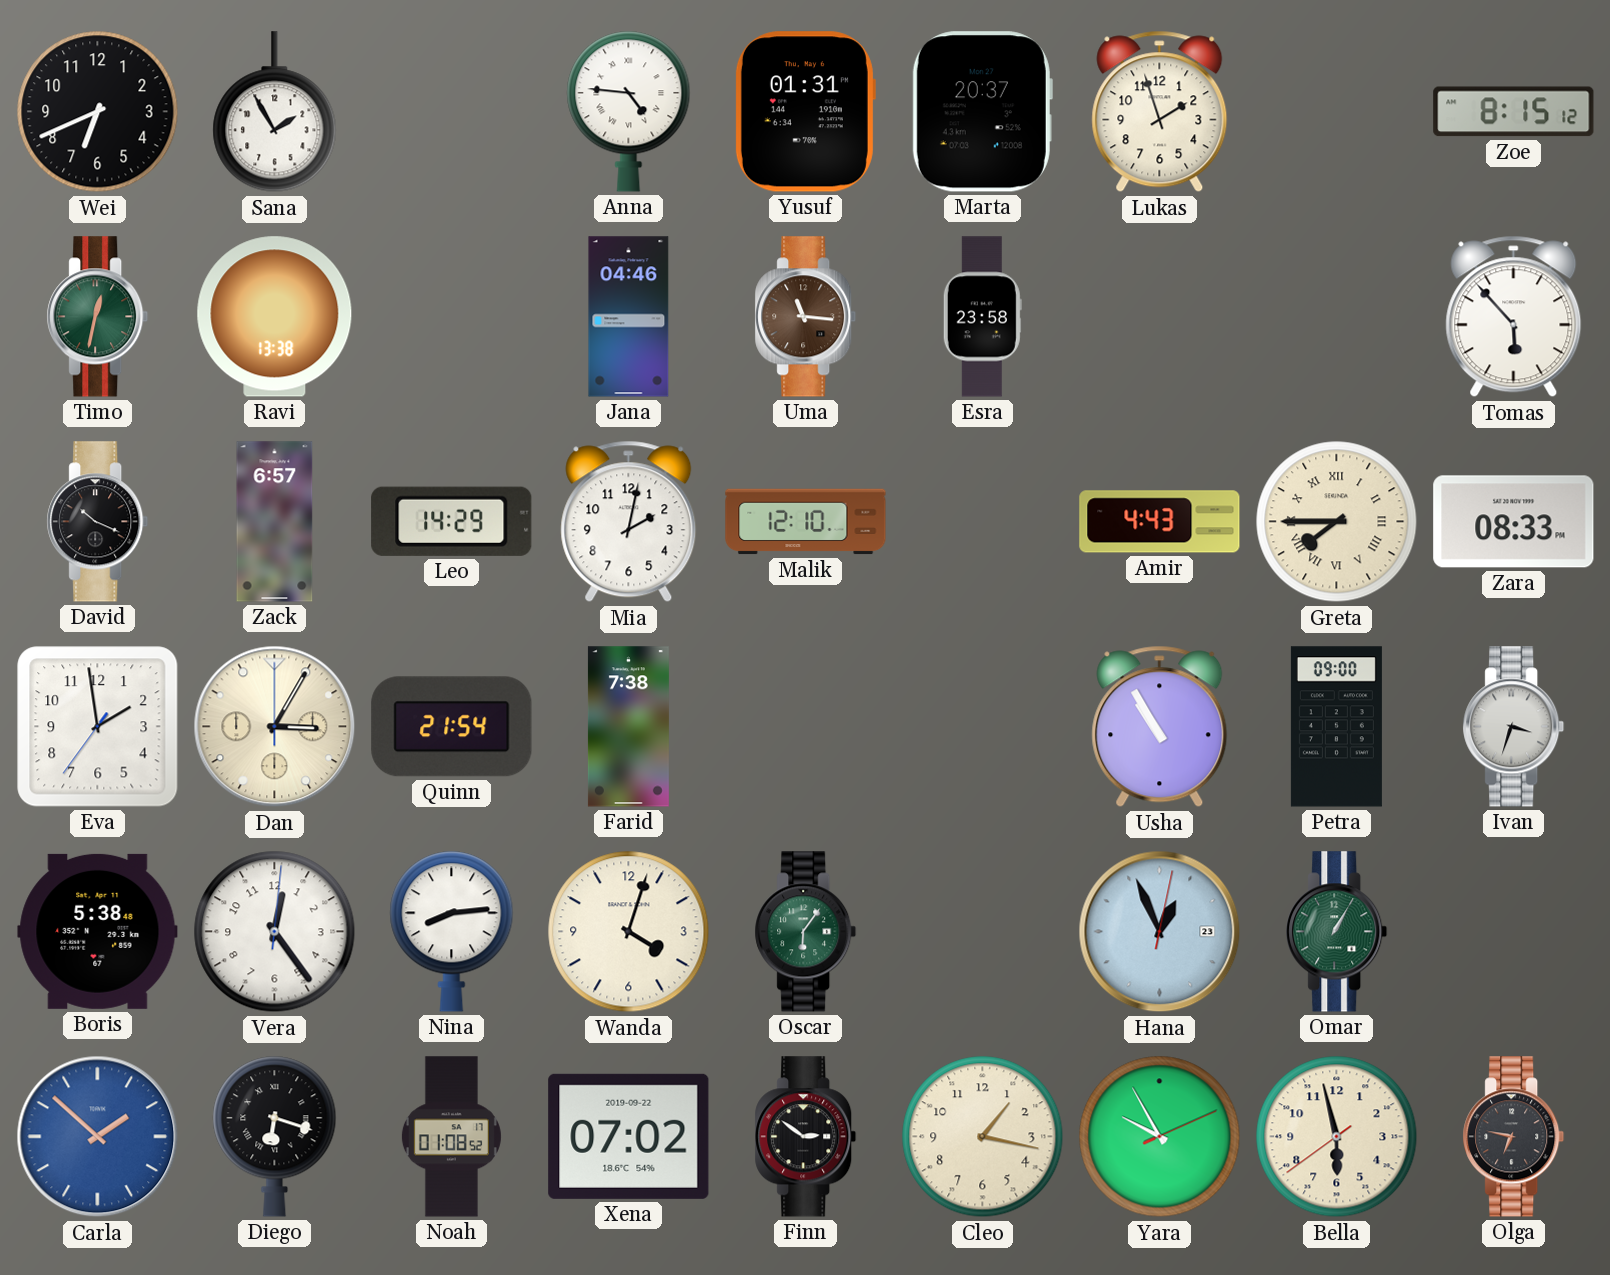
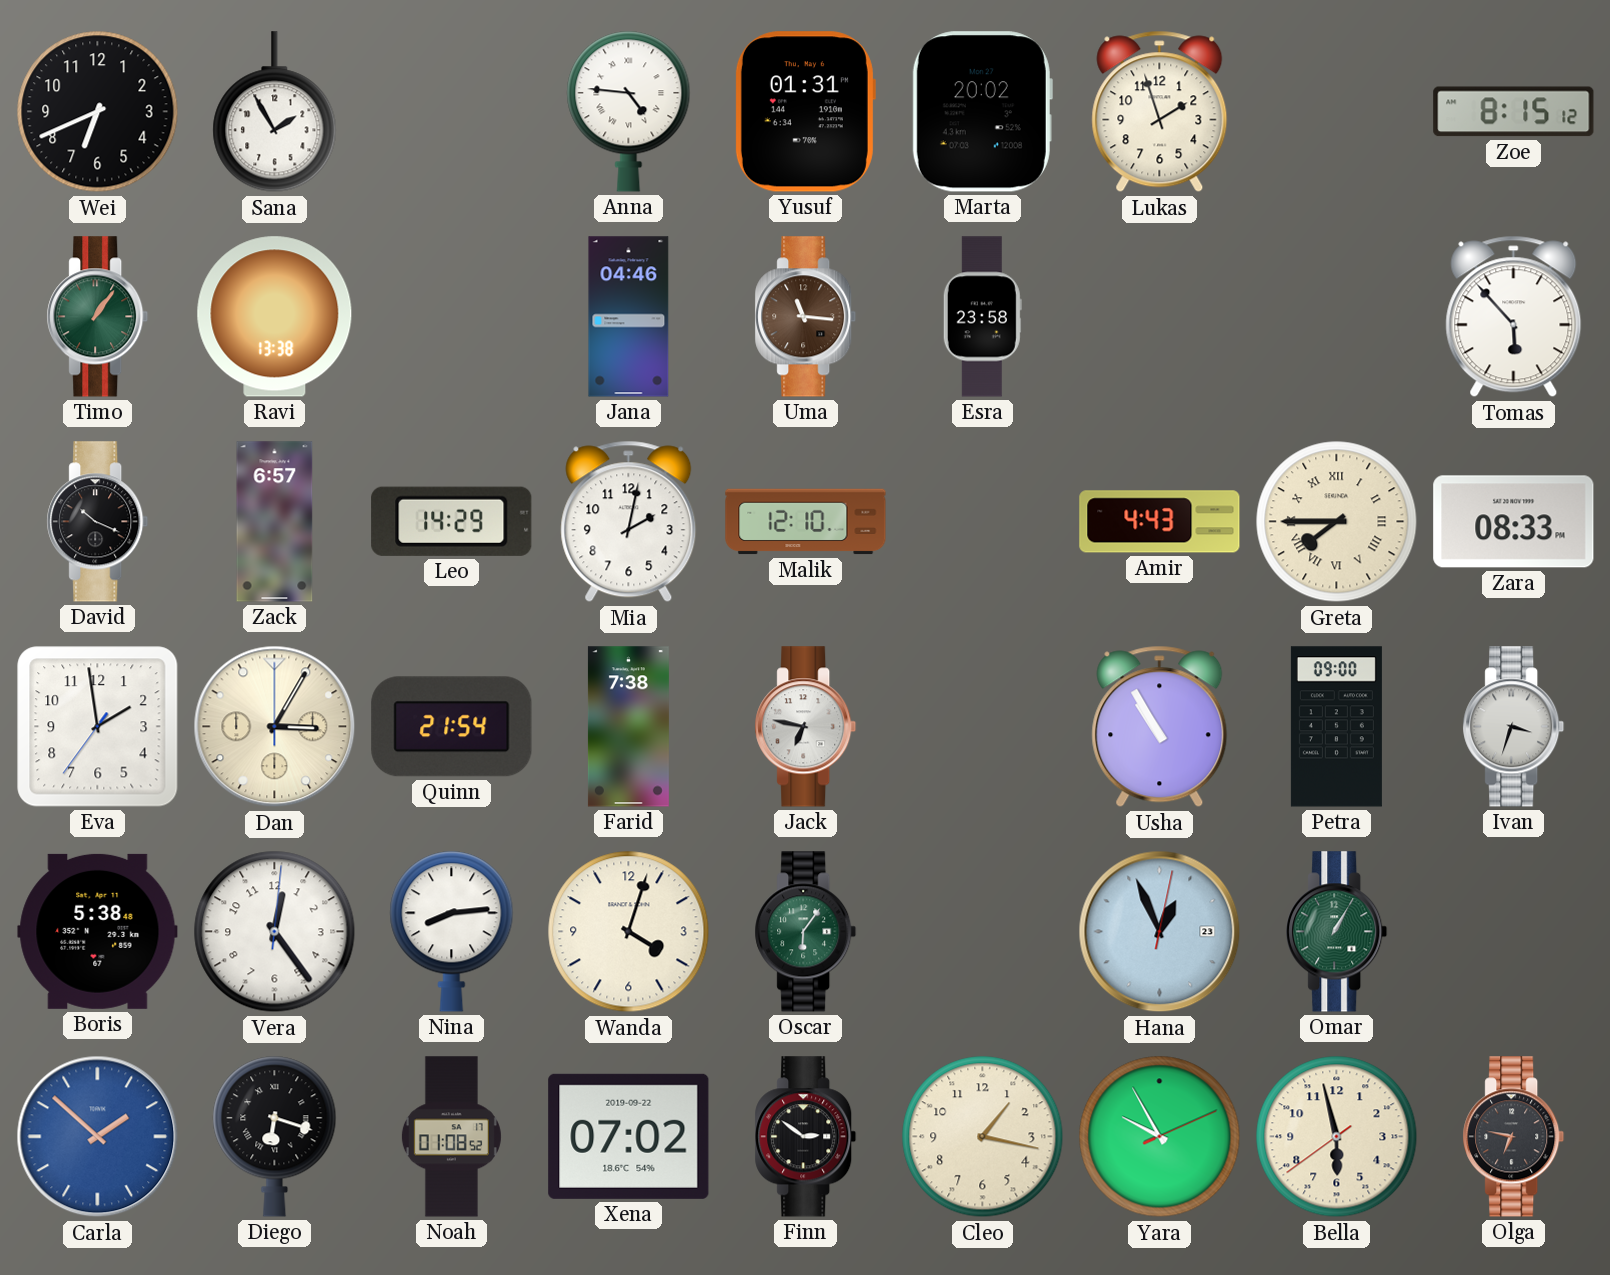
Marta: 20:37 -> 20:02
Timo: 12:32 -> 1:06
Jack: none -> 6:47
